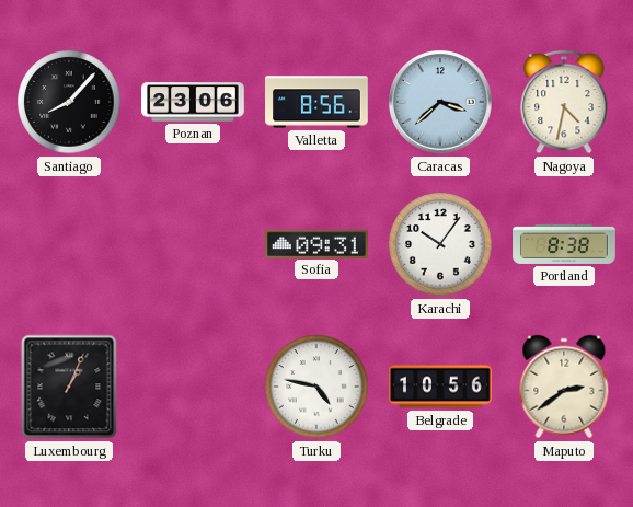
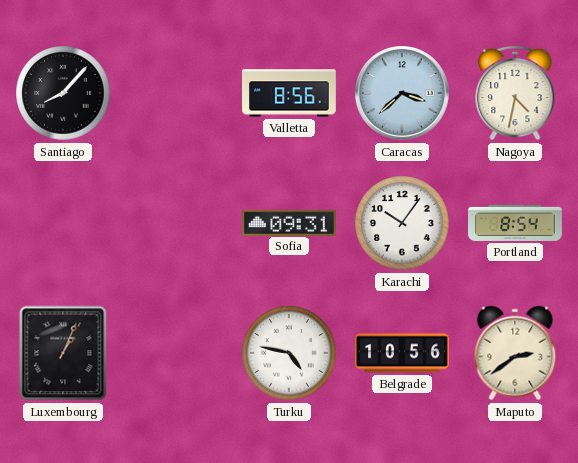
Poznan: 23:06 -> none
Portland: 8:38 -> 8:54
